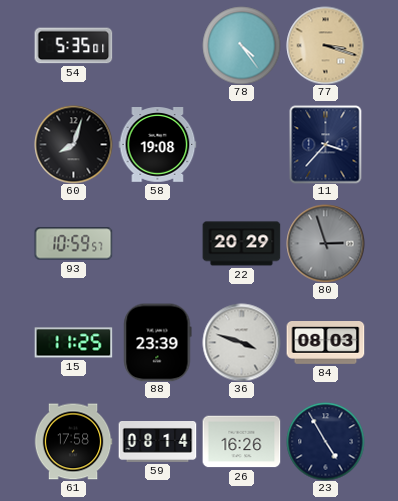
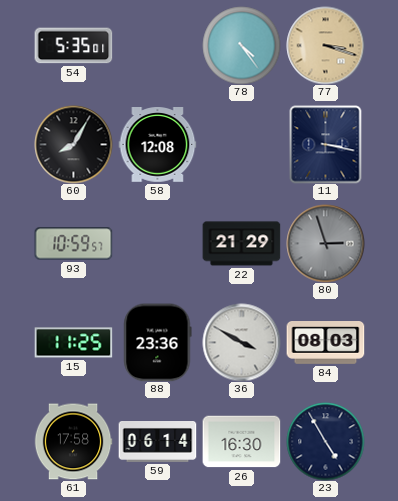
60: 8:03 -> 8:05
58: 19:08 -> 12:08
11: 3:37 -> 3:17
22: 20:29 -> 21:29
88: 23:39 -> 23:36
36: 3:48 -> 3:50
59: 08:14 -> 06:14
26: 16:26 -> 16:30
